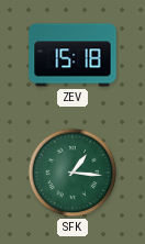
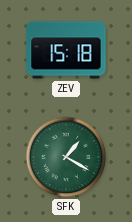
SFK: 1:16 -> 1:20
